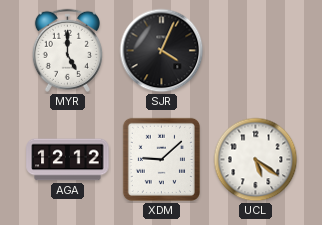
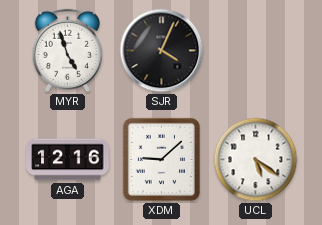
MYR: 5:00 -> 4:57
AGA: 12:12 -> 12:16
